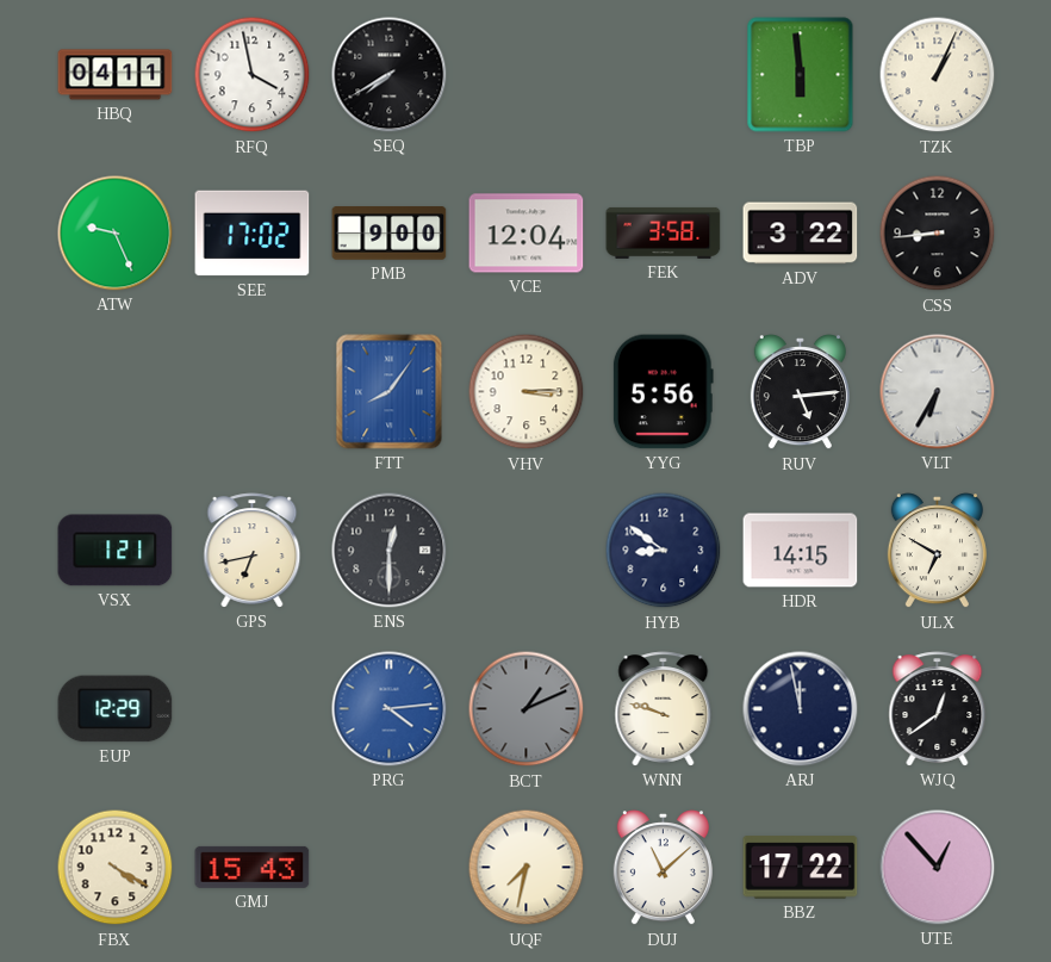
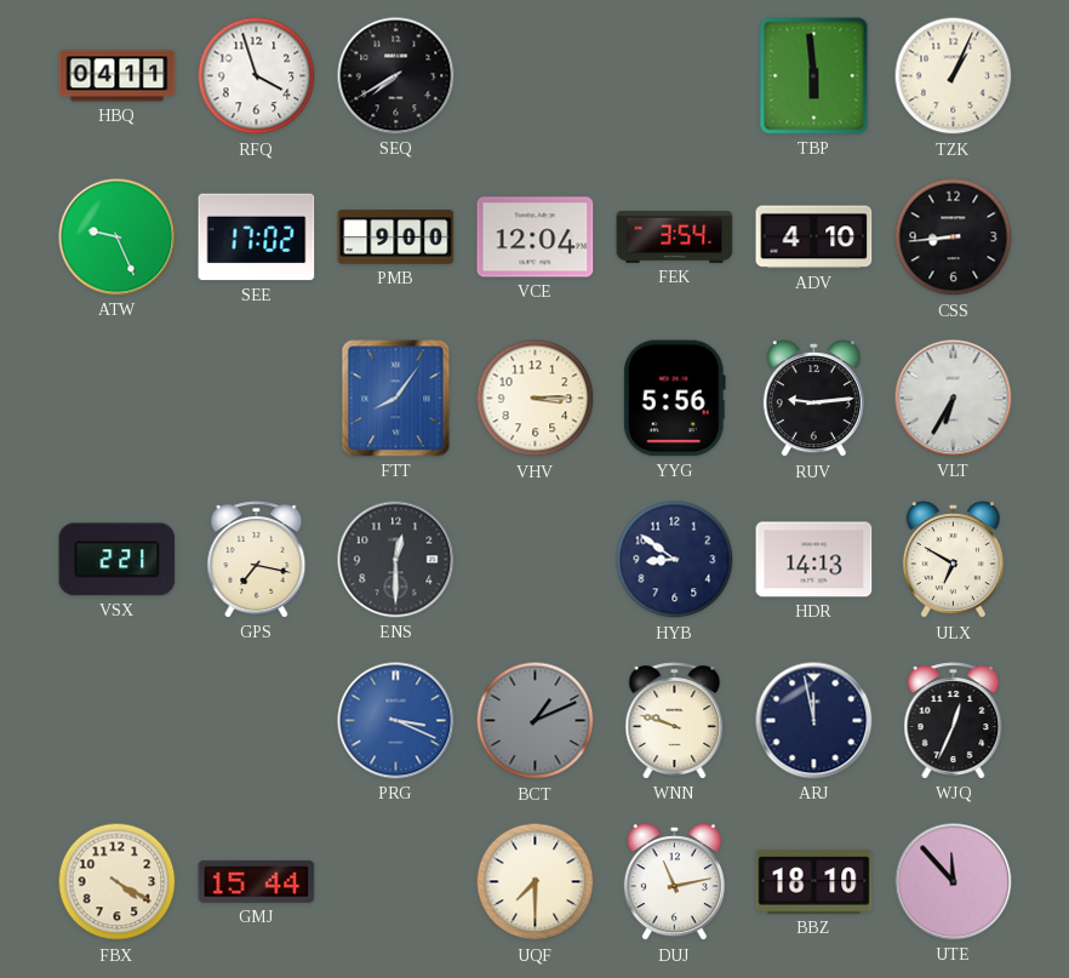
RFQ: 3:58 -> 3:57
FEK: 3:58 -> 3:54
ADV: 3:22 -> 4:10
RUV: 5:14 -> 9:14
VSX: 1:21 -> 2:21
GPS: 6:43 -> 7:17
HDR: 14:15 -> 14:13
EUP: 12:29 -> none
PRG: 4:14 -> 3:19
WJQ: 12:39 -> 12:34
GMJ: 15:43 -> 15:44
UQF: 7:32 -> 7:30
DUJ: 11:08 -> 11:13
BBZ: 17:22 -> 18:10
UTE: 12:53 -> 11:53
